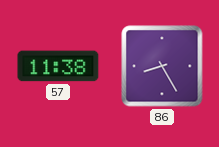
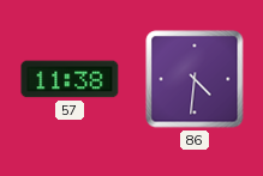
86: 8:25 -> 4:31
